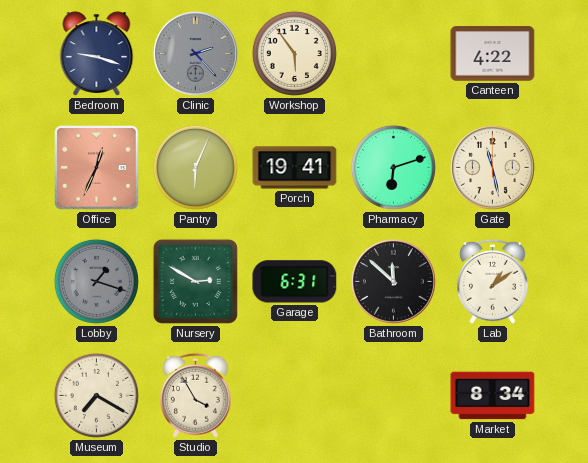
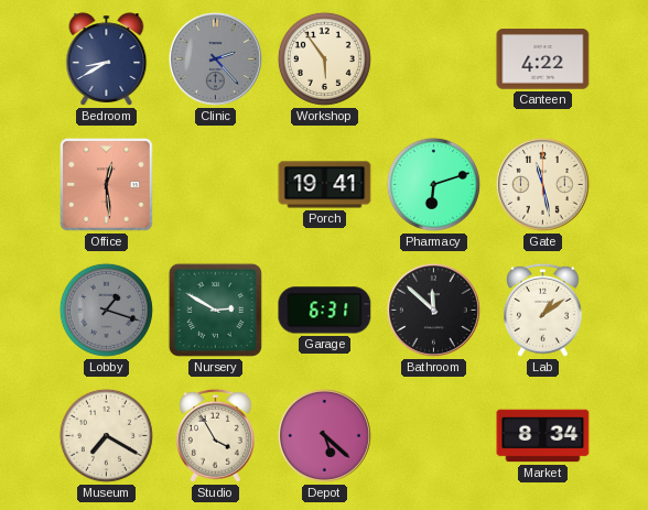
Bedroom: 9:18 -> 8:40
Office: 12:34 -> 12:29
Pantry: 6:04 -> none
Depot: none -> 5:22
